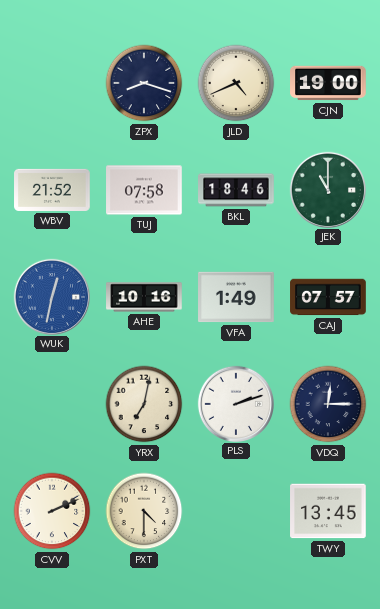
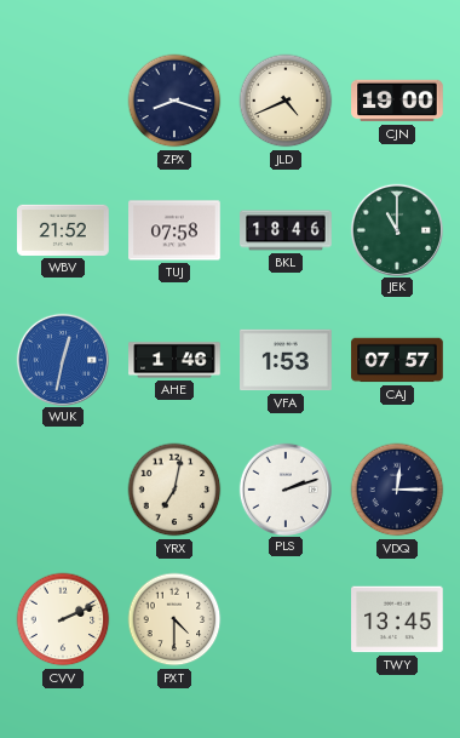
AHE: 10:16 -> 1:46
VFA: 1:49 -> 1:53
